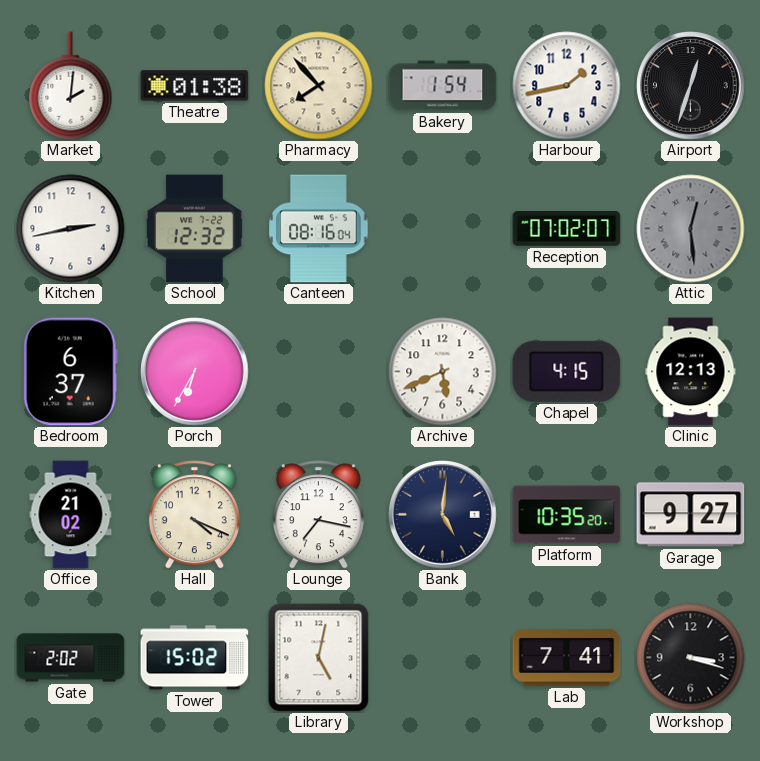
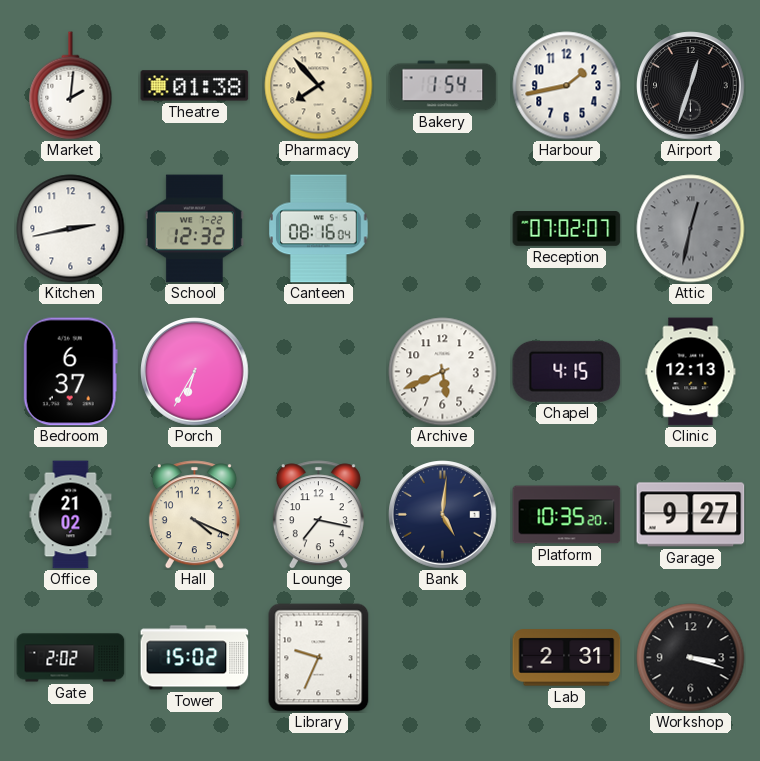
Attic: 12:29 -> 12:32
Library: 5:02 -> 9:34
Lab: 7:41 -> 2:31
